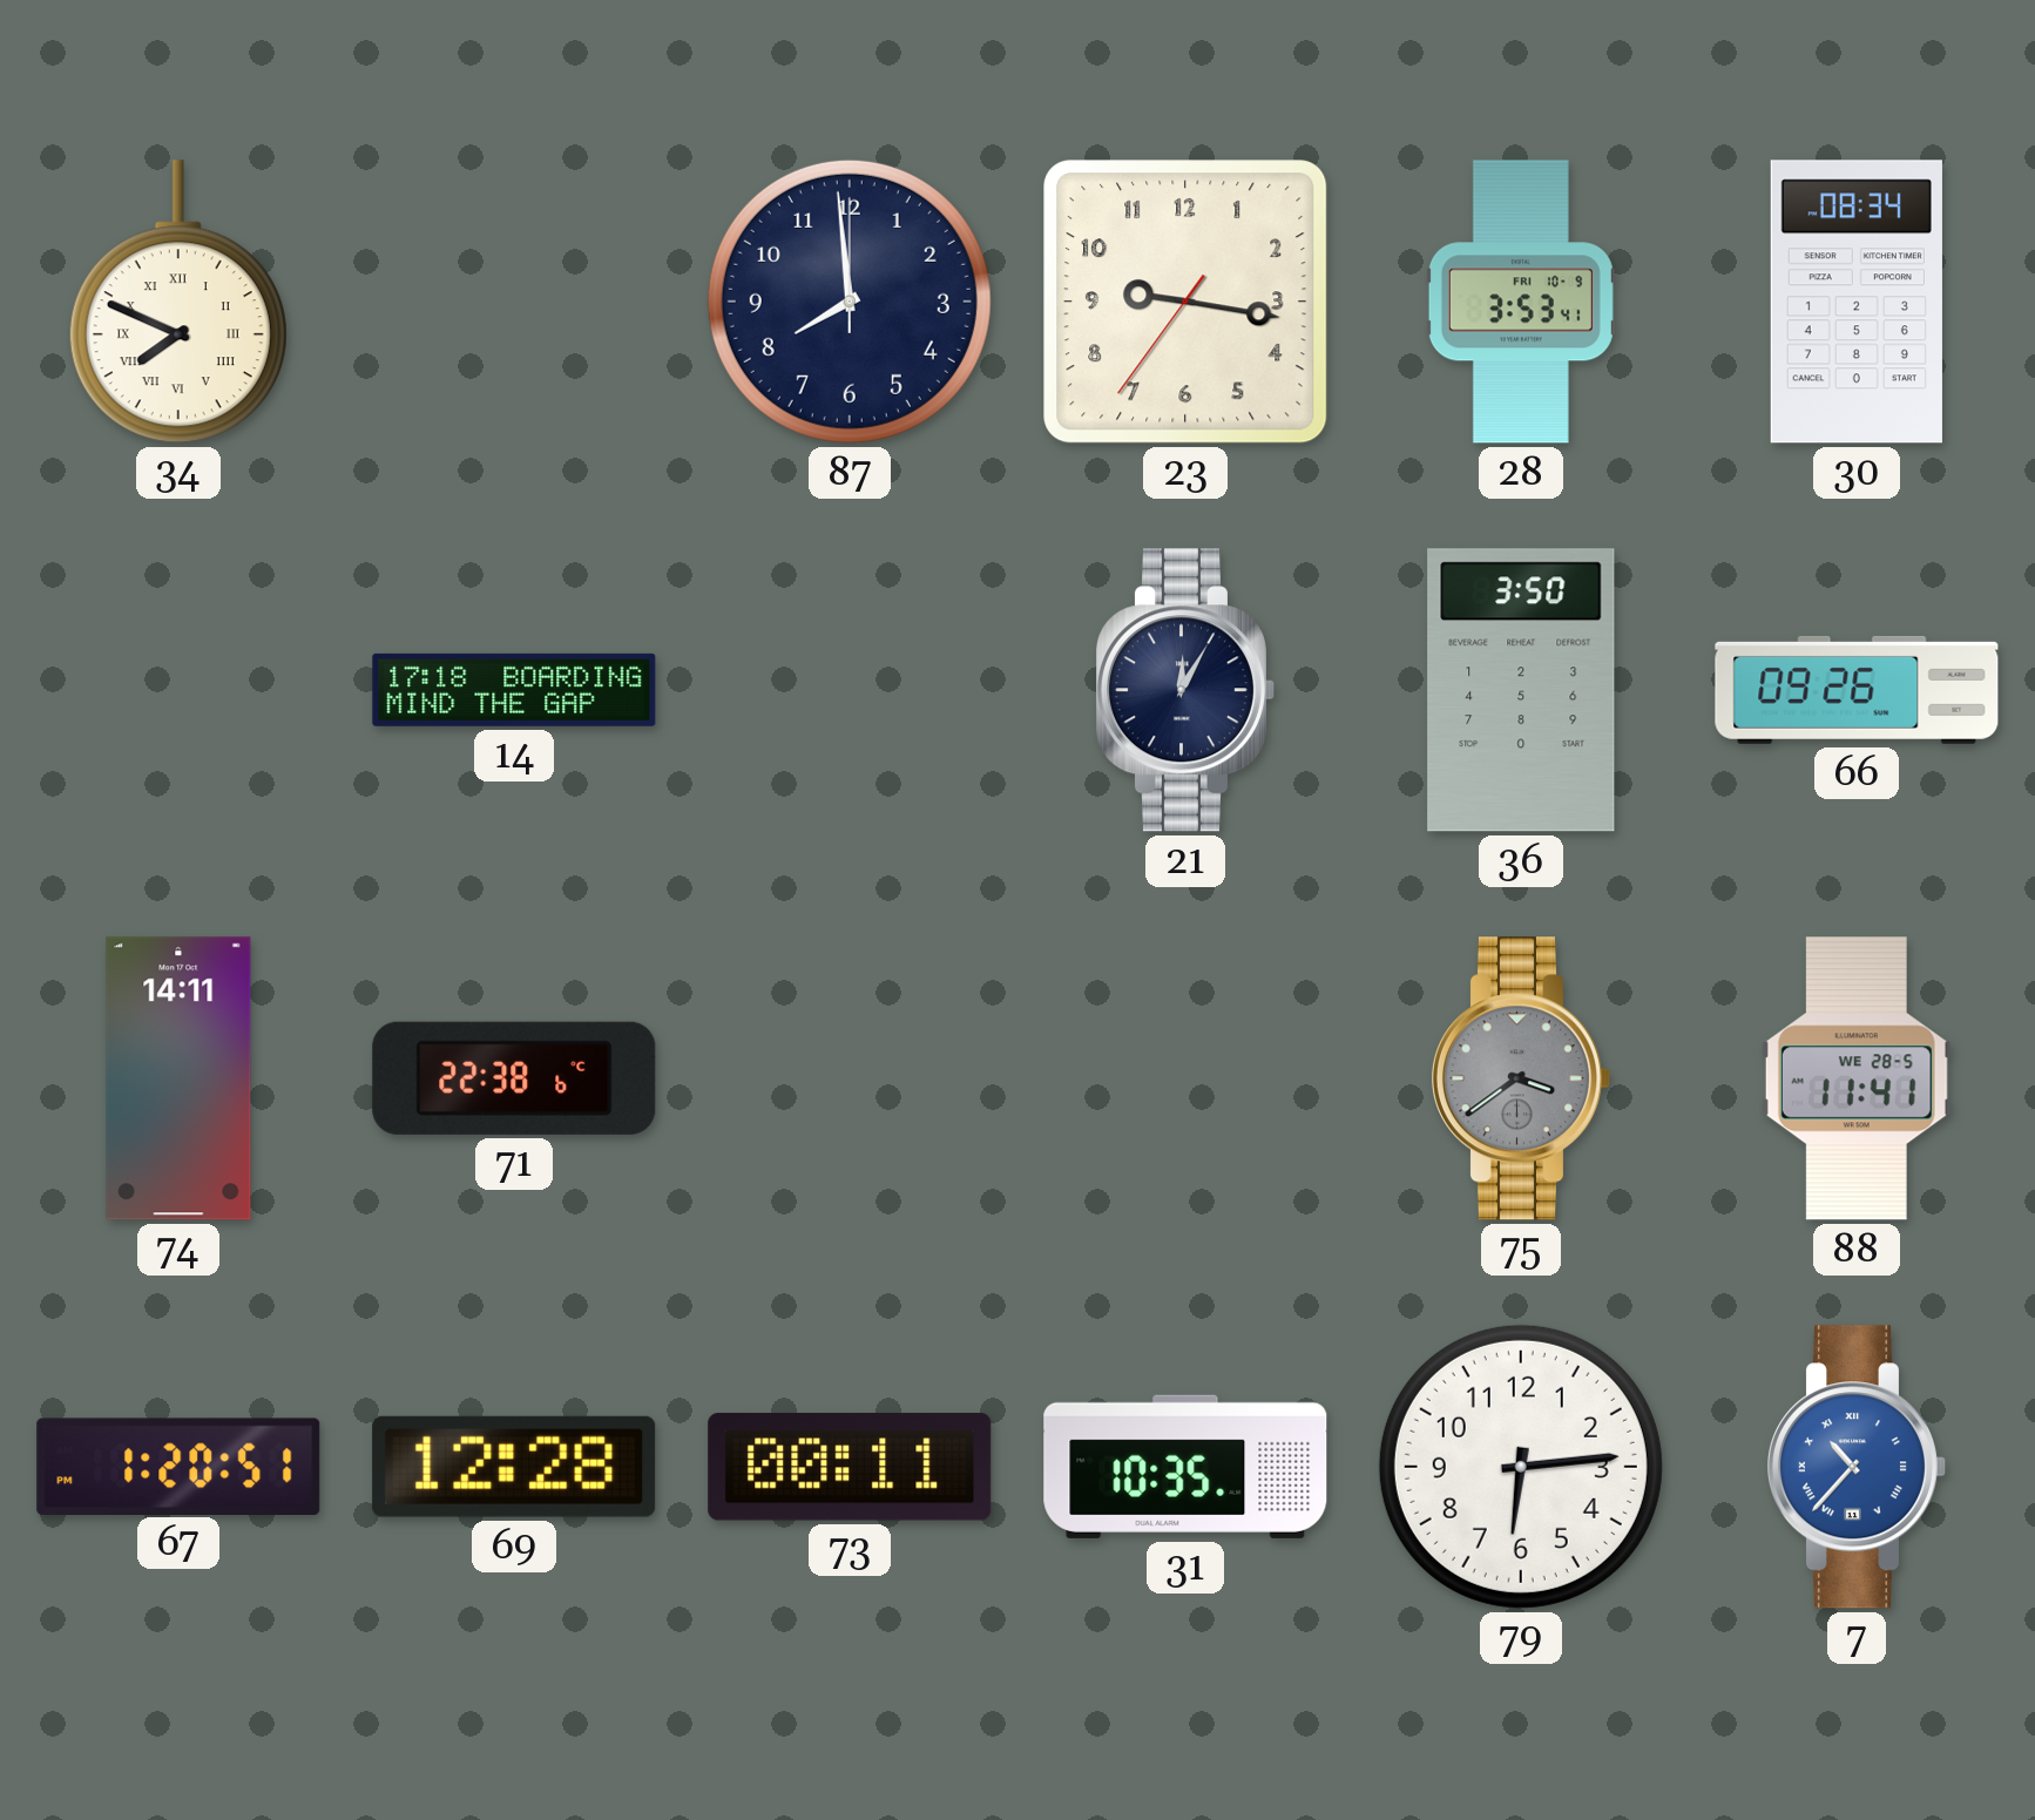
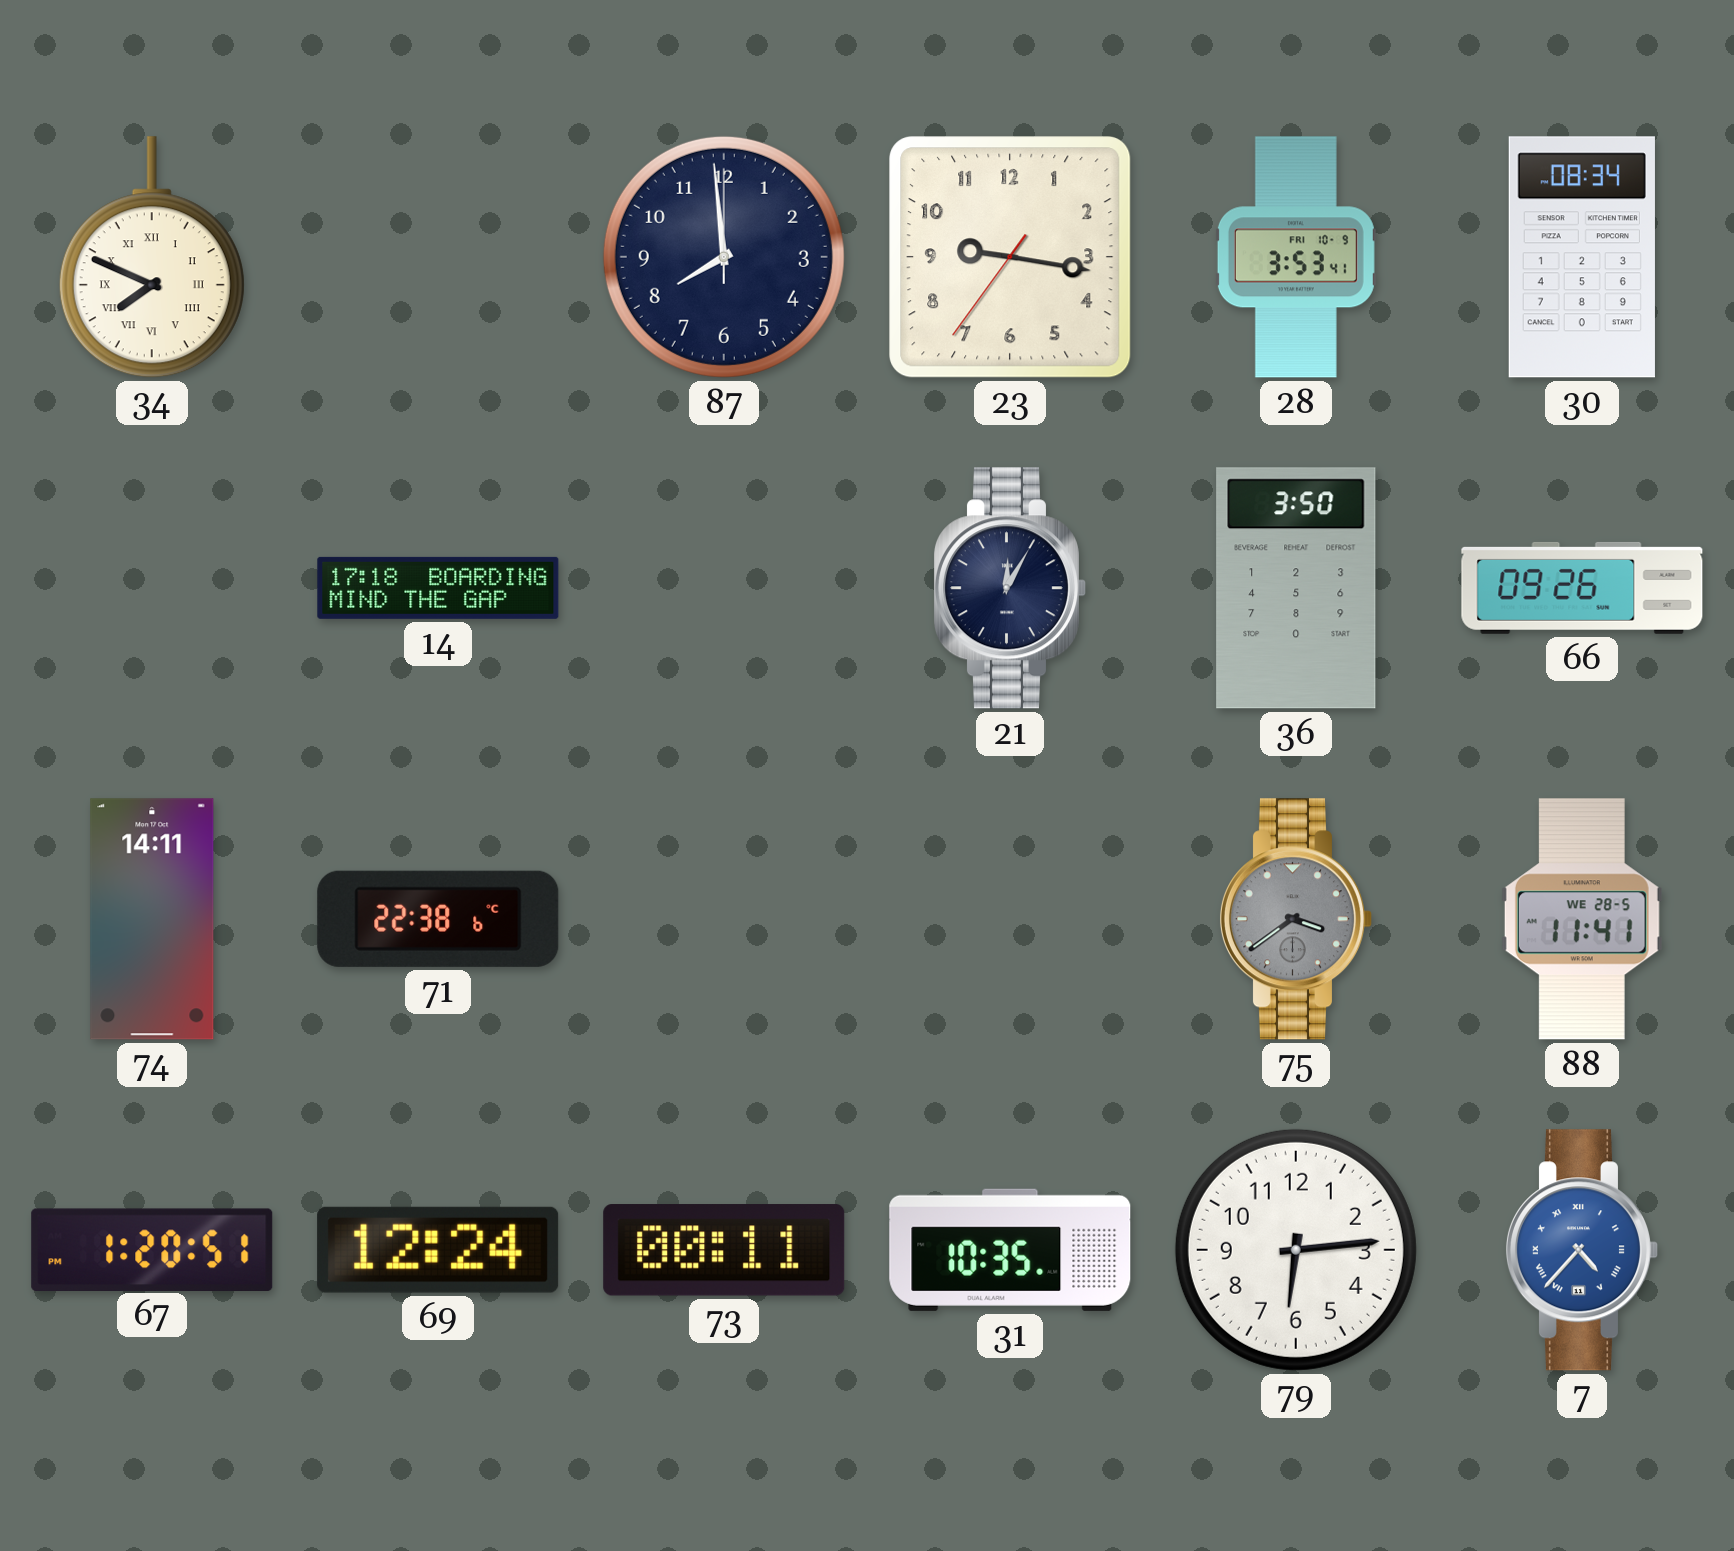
69: 12:28 -> 12:24
7: 10:37 -> 4:37
